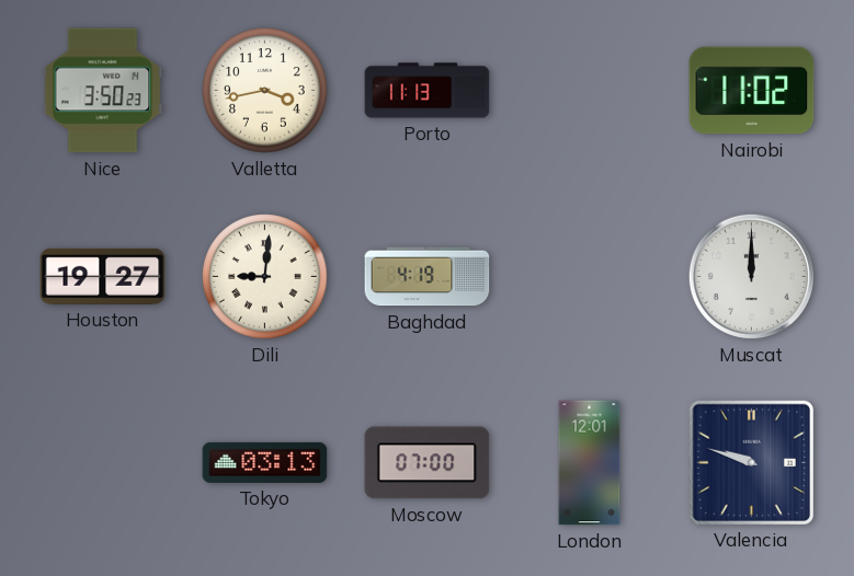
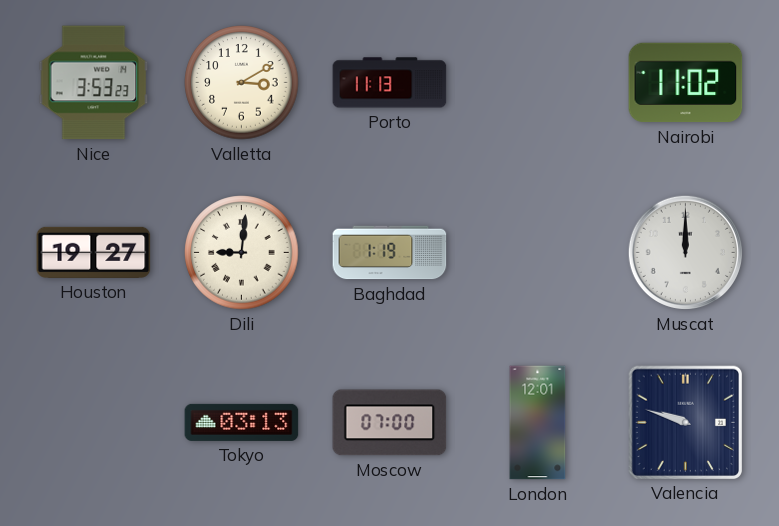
Nice: 3:50 -> 3:53
Valletta: 3:43 -> 3:10
Baghdad: 4:19 -> 1:19
